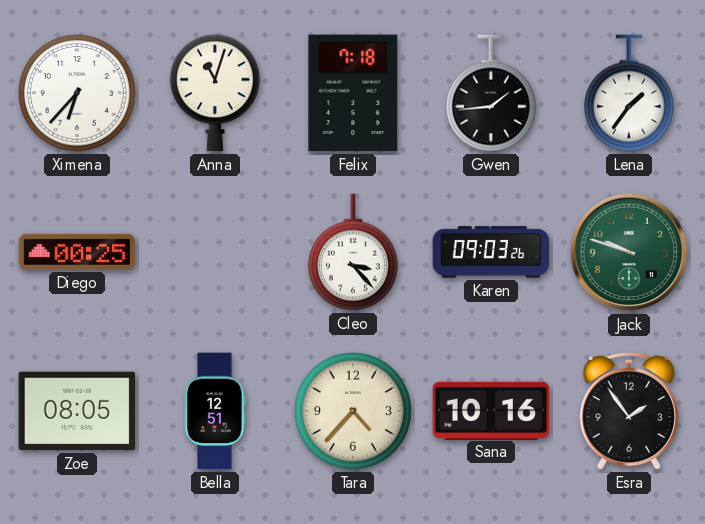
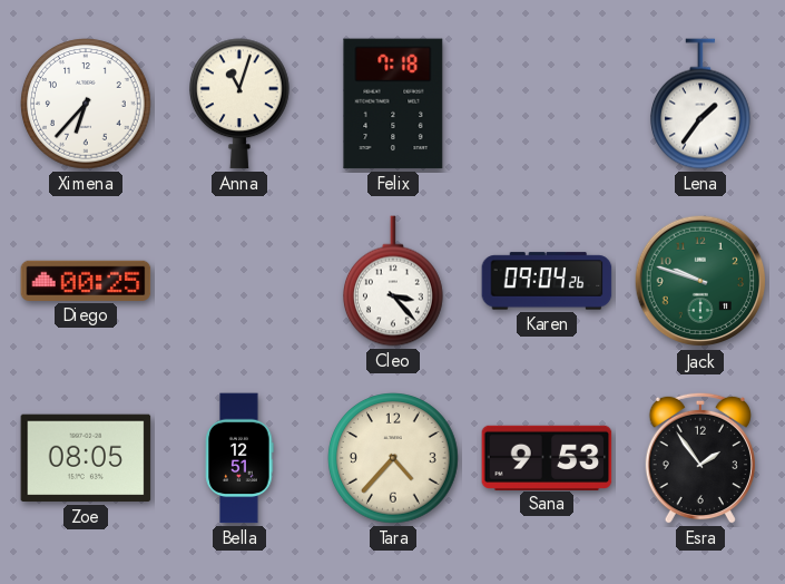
Gwen: 1:44 -> none
Karen: 09:03 -> 09:04
Sana: 10:16 -> 9:53
